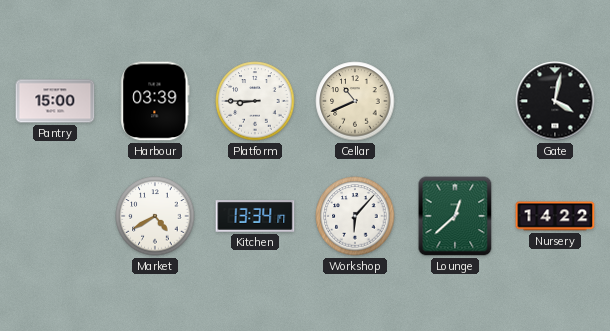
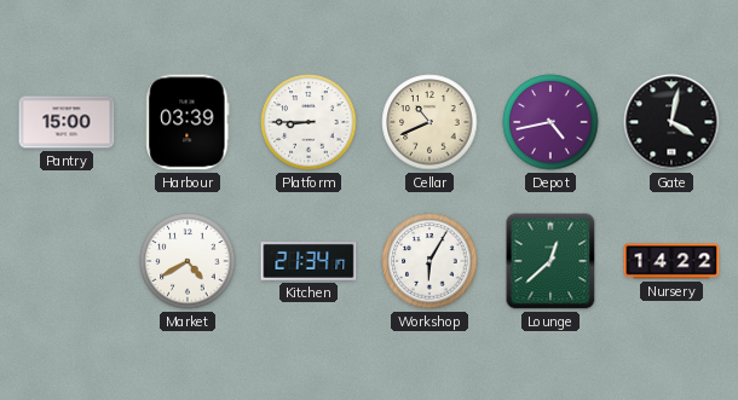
Depot: none -> 4:43
Kitchen: 13:34 -> 21:34
Workshop: 6:07 -> 6:05
